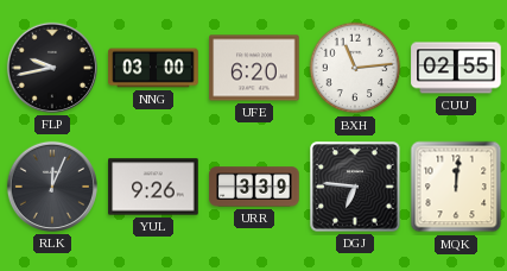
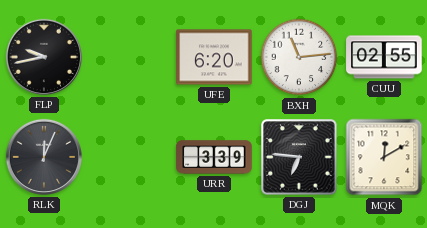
NNG: 03:00 -> none
YUL: 9:26 -> none
MQK: 12:01 -> 12:10
